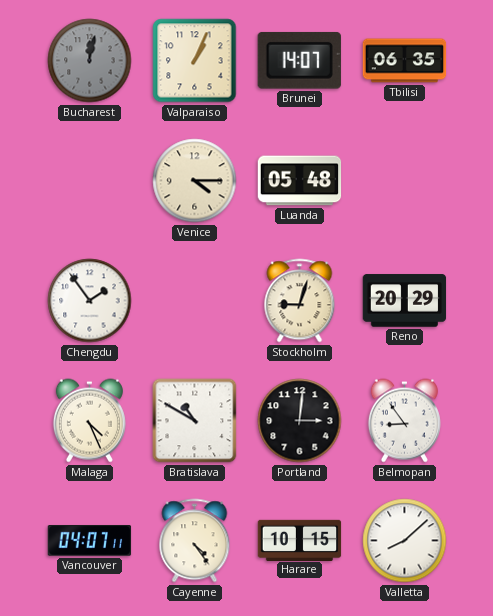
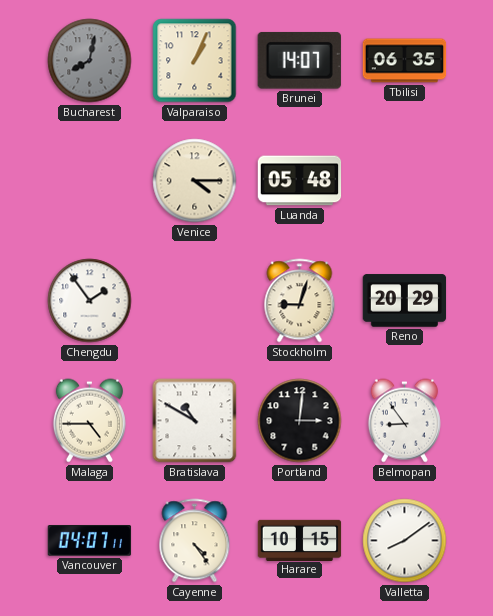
Bucharest: 12:02 -> 8:02
Malaga: 4:26 -> 4:45
Valletta: 8:08 -> 8:09
